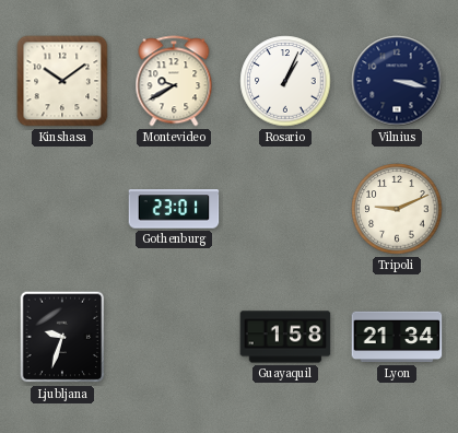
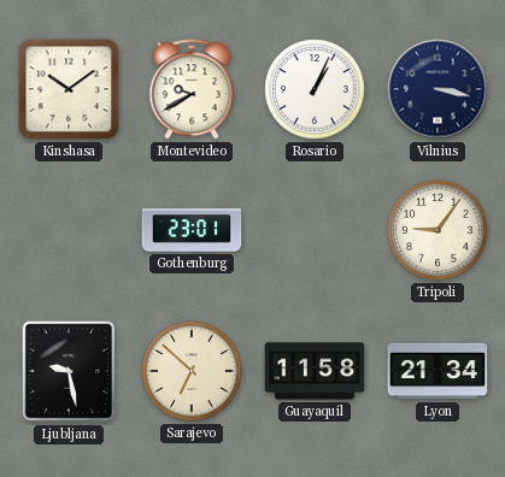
Tripoli: 9:11 -> 9:06
Ljubljana: 9:33 -> 9:28
Sarajevo: none -> 6:52
Guayaquil: 1:58 -> 11:58
